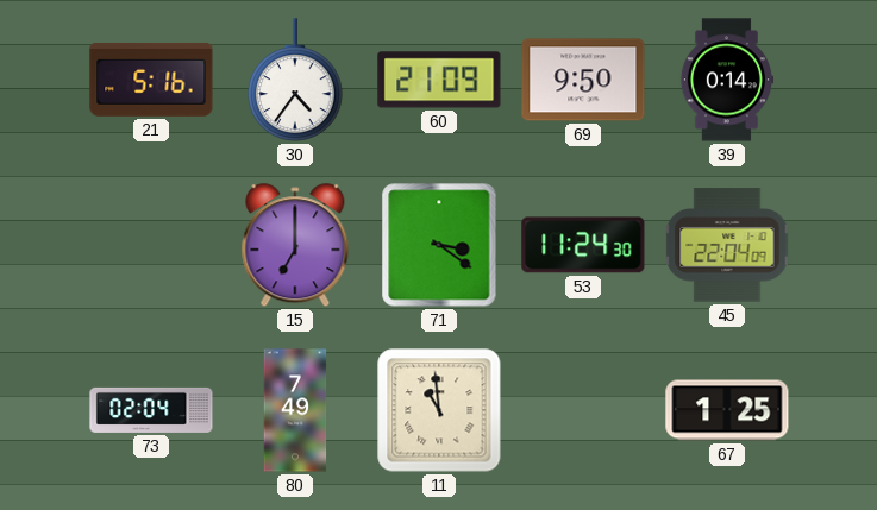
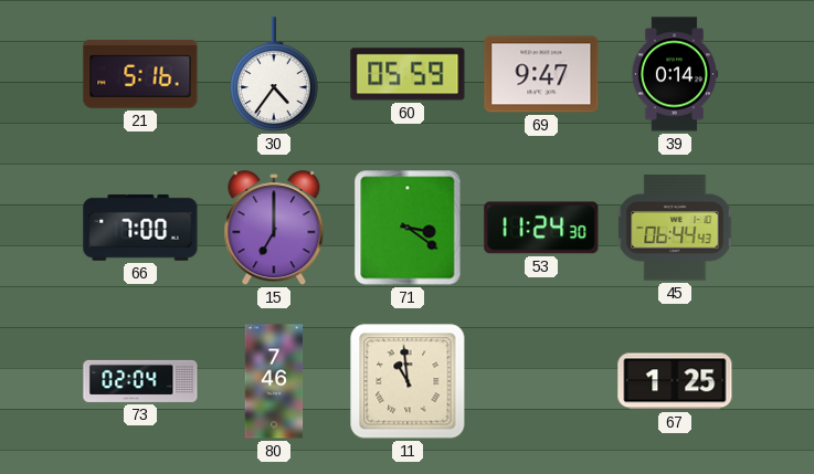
60: 21:09 -> 05:59
69: 9:50 -> 9:47
66: none -> 7:00
45: 22:04 -> 06:44
80: 7:49 -> 7:46
